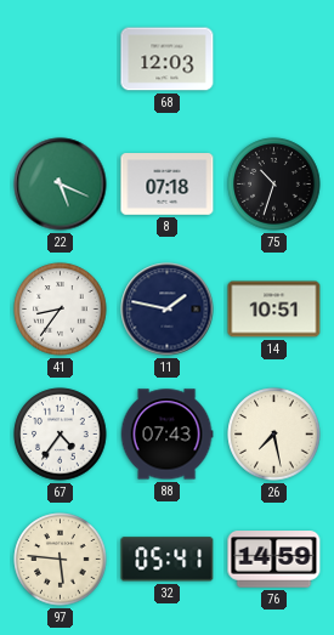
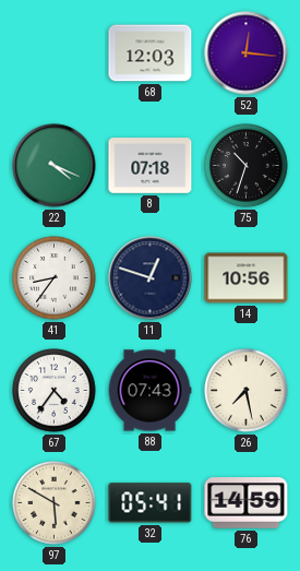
52: none -> 12:16
22: 5:19 -> 4:19
11: 1:47 -> 12:48
14: 10:51 -> 10:56
97: 5:46 -> 5:50
